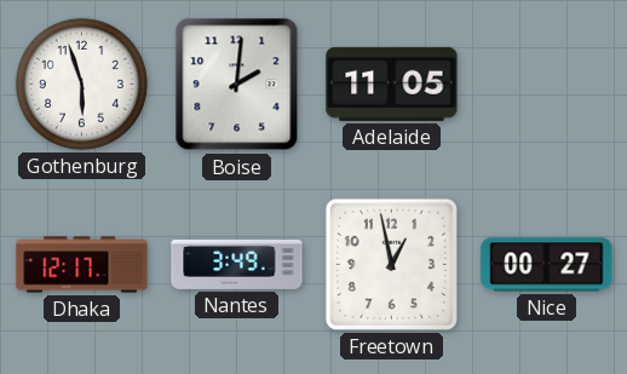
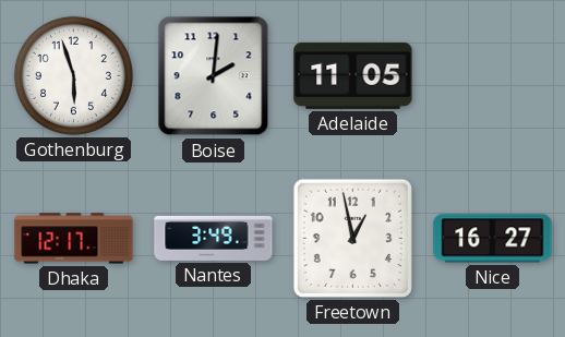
Nice: 00:27 -> 16:27
